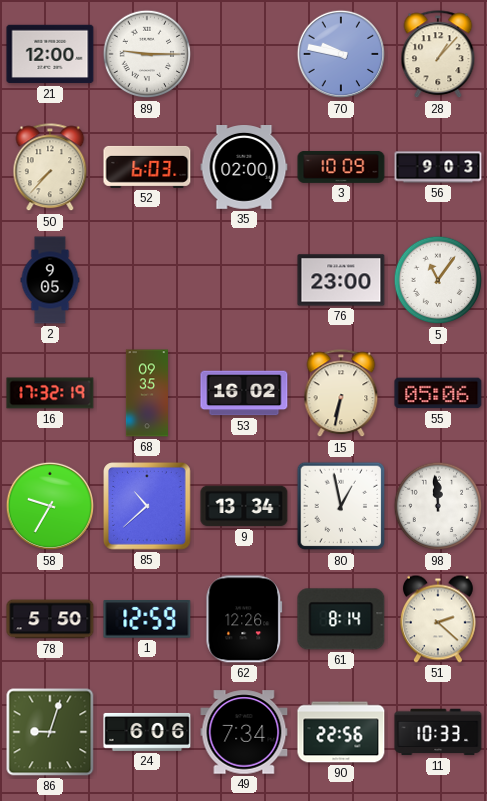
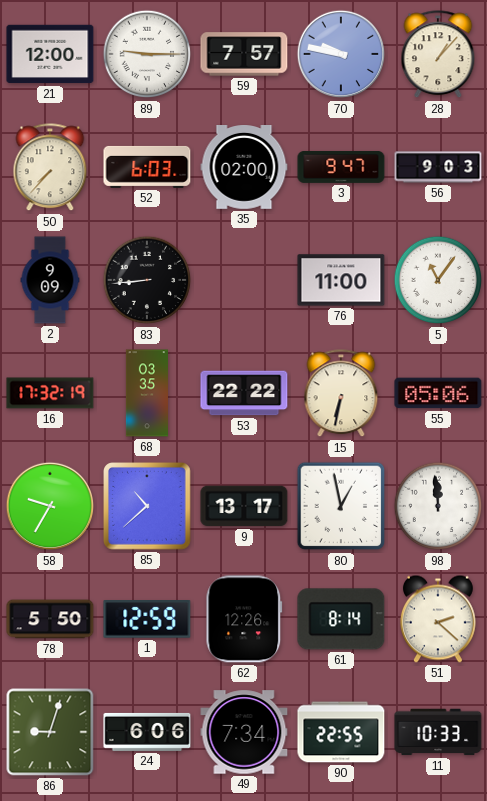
59: none -> 7:57
3: 10:09 -> 9:47
2: 9:05 -> 9:09
83: none -> 8:44
76: 23:00 -> 11:00
68: 09:35 -> 03:35
53: 16:02 -> 22:22
9: 13:34 -> 13:17
90: 22:56 -> 22:55
